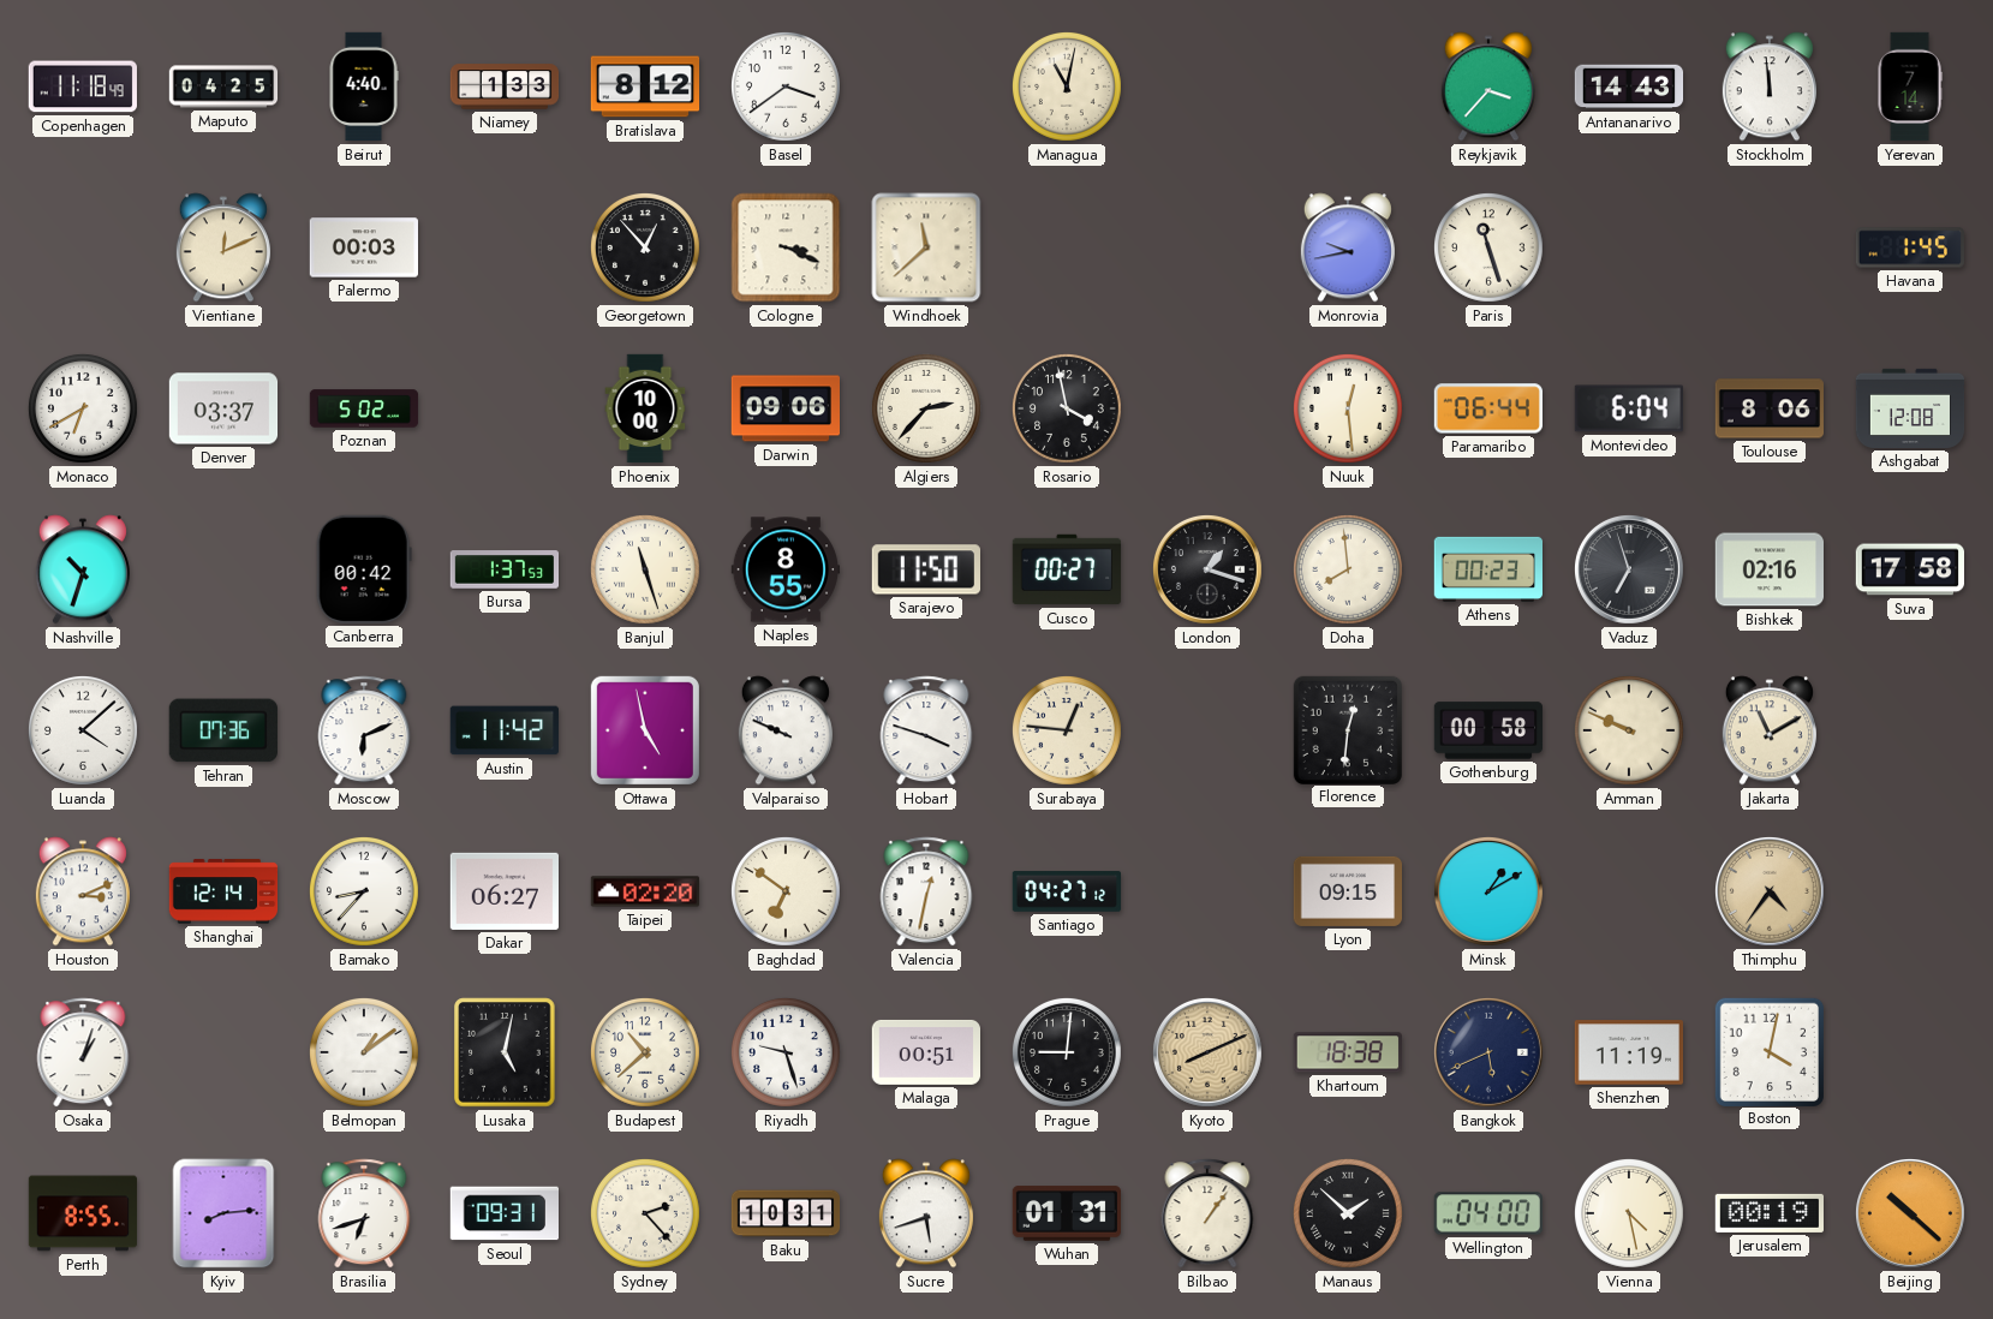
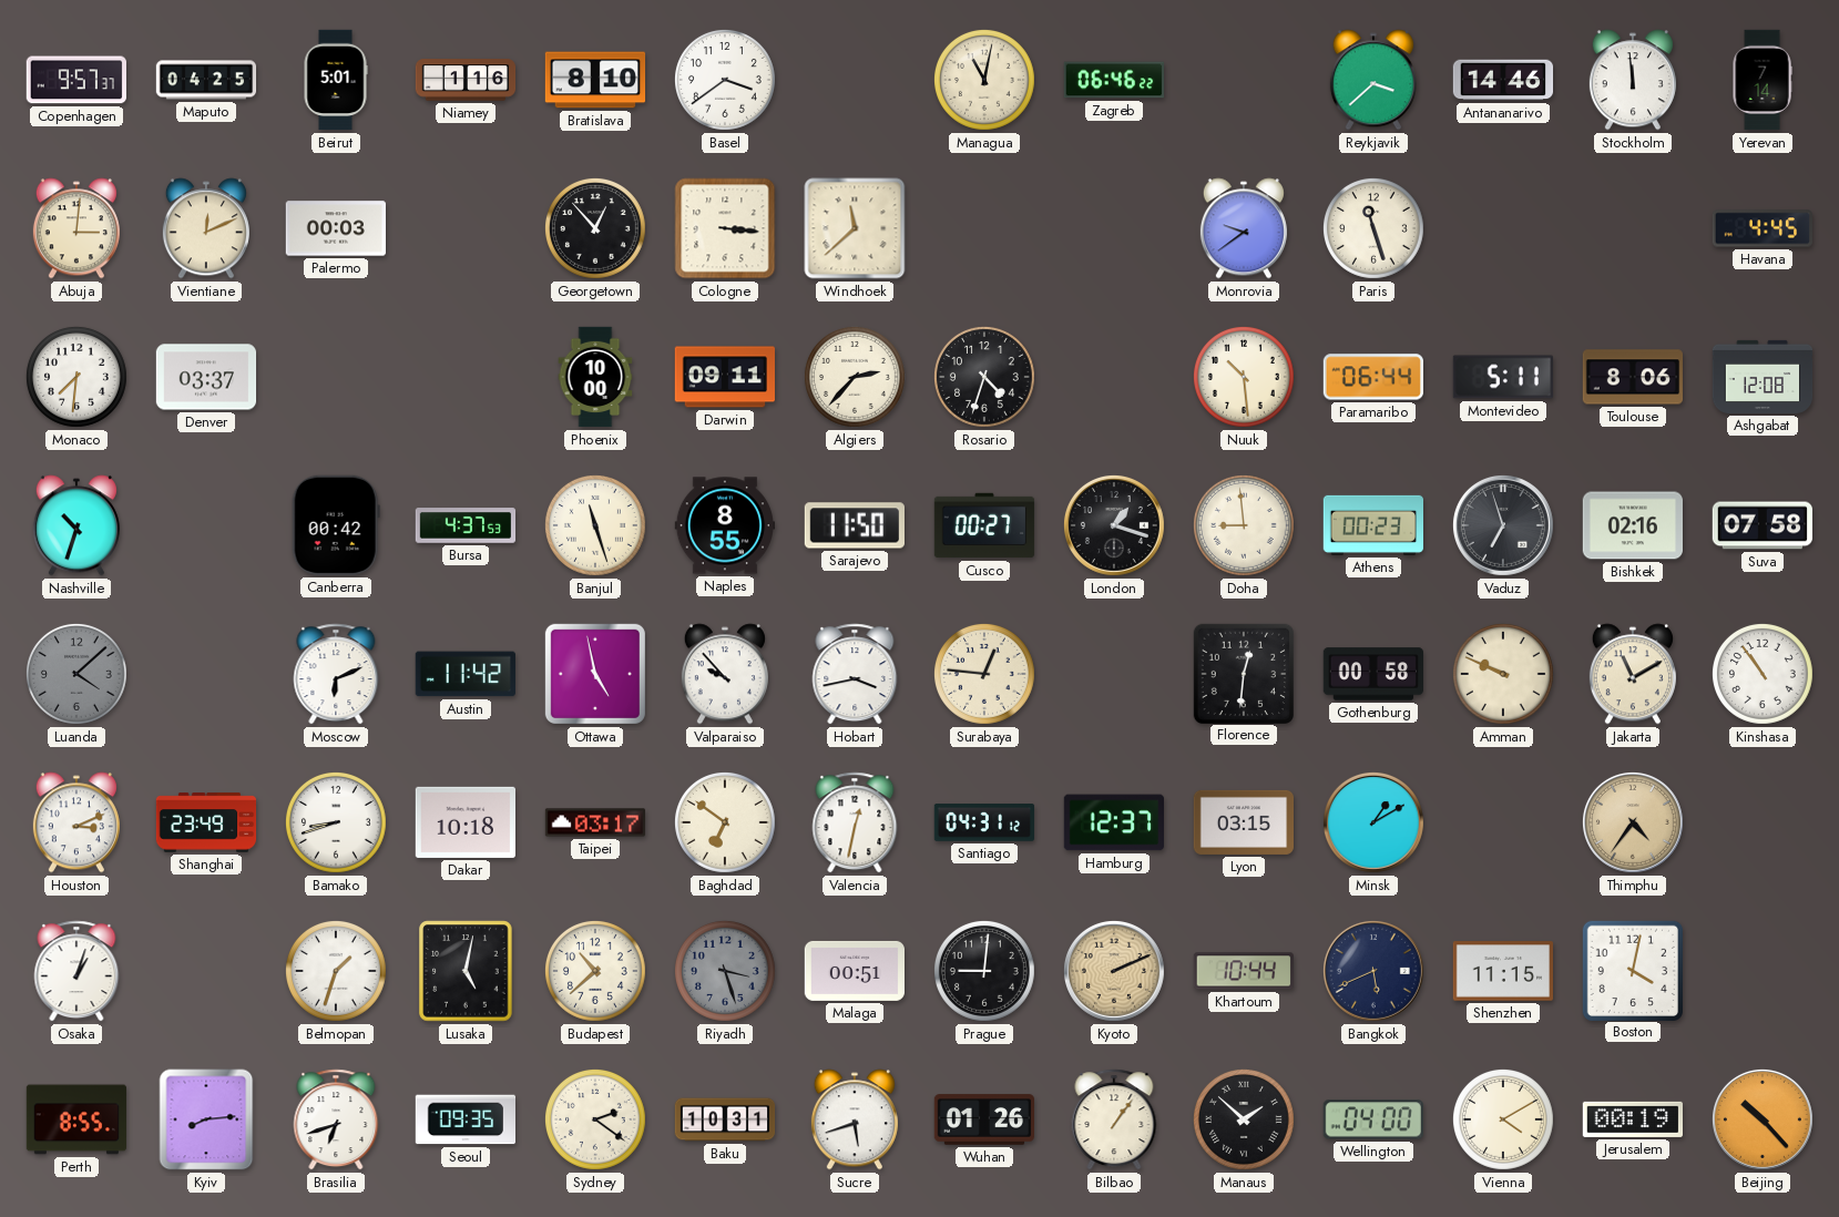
Copenhagen: 11:18 -> 9:57
Beirut: 4:40 -> 5:01
Niamey: 1:33 -> 1:16
Bratislava: 8:12 -> 8:10
Zagreb: none -> 06:46
Reykjavik: 3:37 -> 3:38
Antananarivo: 14:43 -> 14:46
Abuja: none -> 3:01
Cologne: 3:19 -> 3:16
Monrovia: 9:43 -> 9:39
Havana: 1:45 -> 4:45
Monaco: 6:40 -> 7:31
Poznan: 5:02 -> none
Darwin: 09:06 -> 09:11
Rosario: 3:58 -> 4:33
Nuuk: 12:29 -> 10:29
Montevideo: 6:04 -> 5:11
Bursa: 1:37 -> 4:37
Doha: 7:59 -> 8:59
Suva: 17:58 -> 07:58
Luanda dial: white -> grey
Tehran: 07:36 -> none
Valparaiso: 9:49 -> 9:53
Hobart: 3:48 -> 3:43
Kinshasa: none -> 10:54
Shanghai: 12:14 -> 23:49
Bamako: 8:37 -> 8:42
Dakar: 06:27 -> 10:18
Taipei: 02:20 -> 03:17
Santiago: 04:27 -> 04:31
Hamburg: none -> 12:37
Lyon: 09:15 -> 03:15
Belmopan: 1:09 -> 1:33
Riyadh: 9:27 -> 3:27
Riyadh dial: white -> grey
Kyoto: 8:11 -> 2:11
Khartoum: 18:38 -> 10:44
Shenzhen: 11:19 -> 11:15
Seoul: 09:31 -> 09:35
Sydney: 2:23 -> 2:21
Wuhan: 01:31 -> 01:26
Vienna: 4:28 -> 4:10
Beijing: 10:22 -> 10:23
